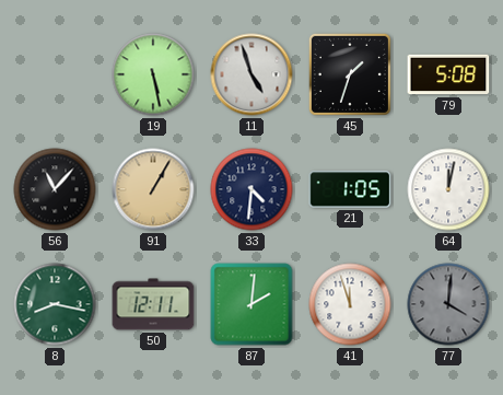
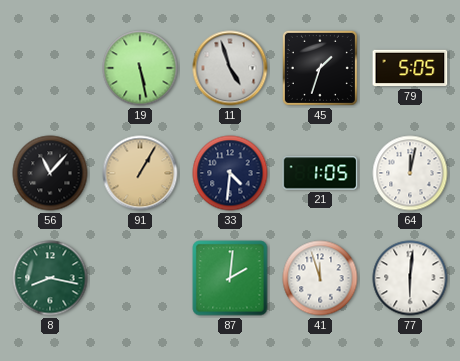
79: 5:08 -> 5:05
50: 12:11 -> none
77: 4:01 -> 6:01
77 dial: grey -> white
